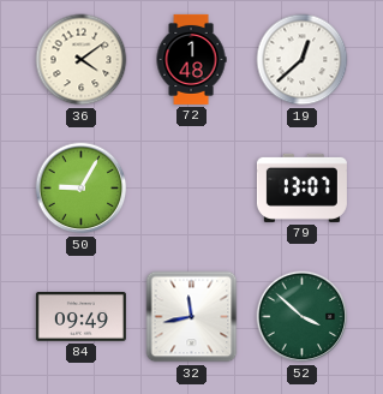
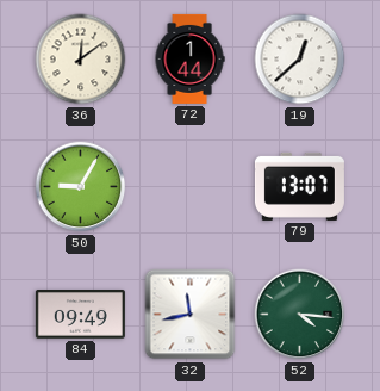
36: 4:09 -> 12:09
72: 1:48 -> 1:44
52: 3:52 -> 4:16
